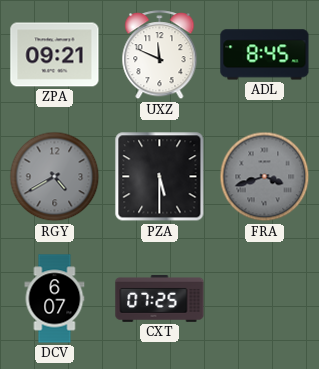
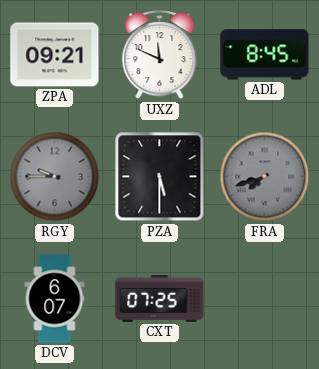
RGY: 4:40 -> 9:45
FRA: 3:42 -> 7:42
